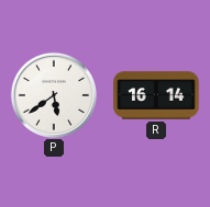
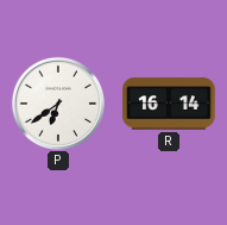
P: 5:39 -> 6:39
